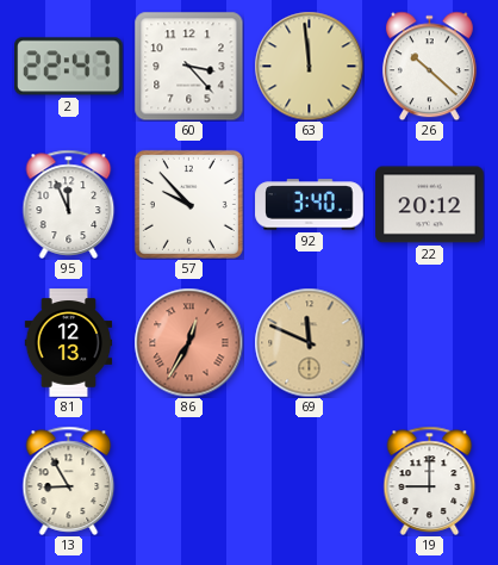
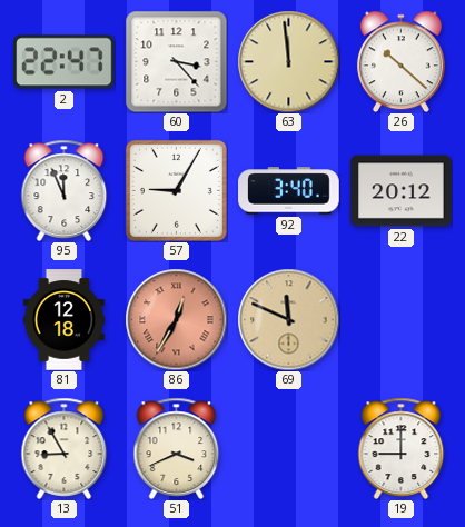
57: 9:53 -> 9:05
81: 12:13 -> 12:18
51: none -> 3:41
